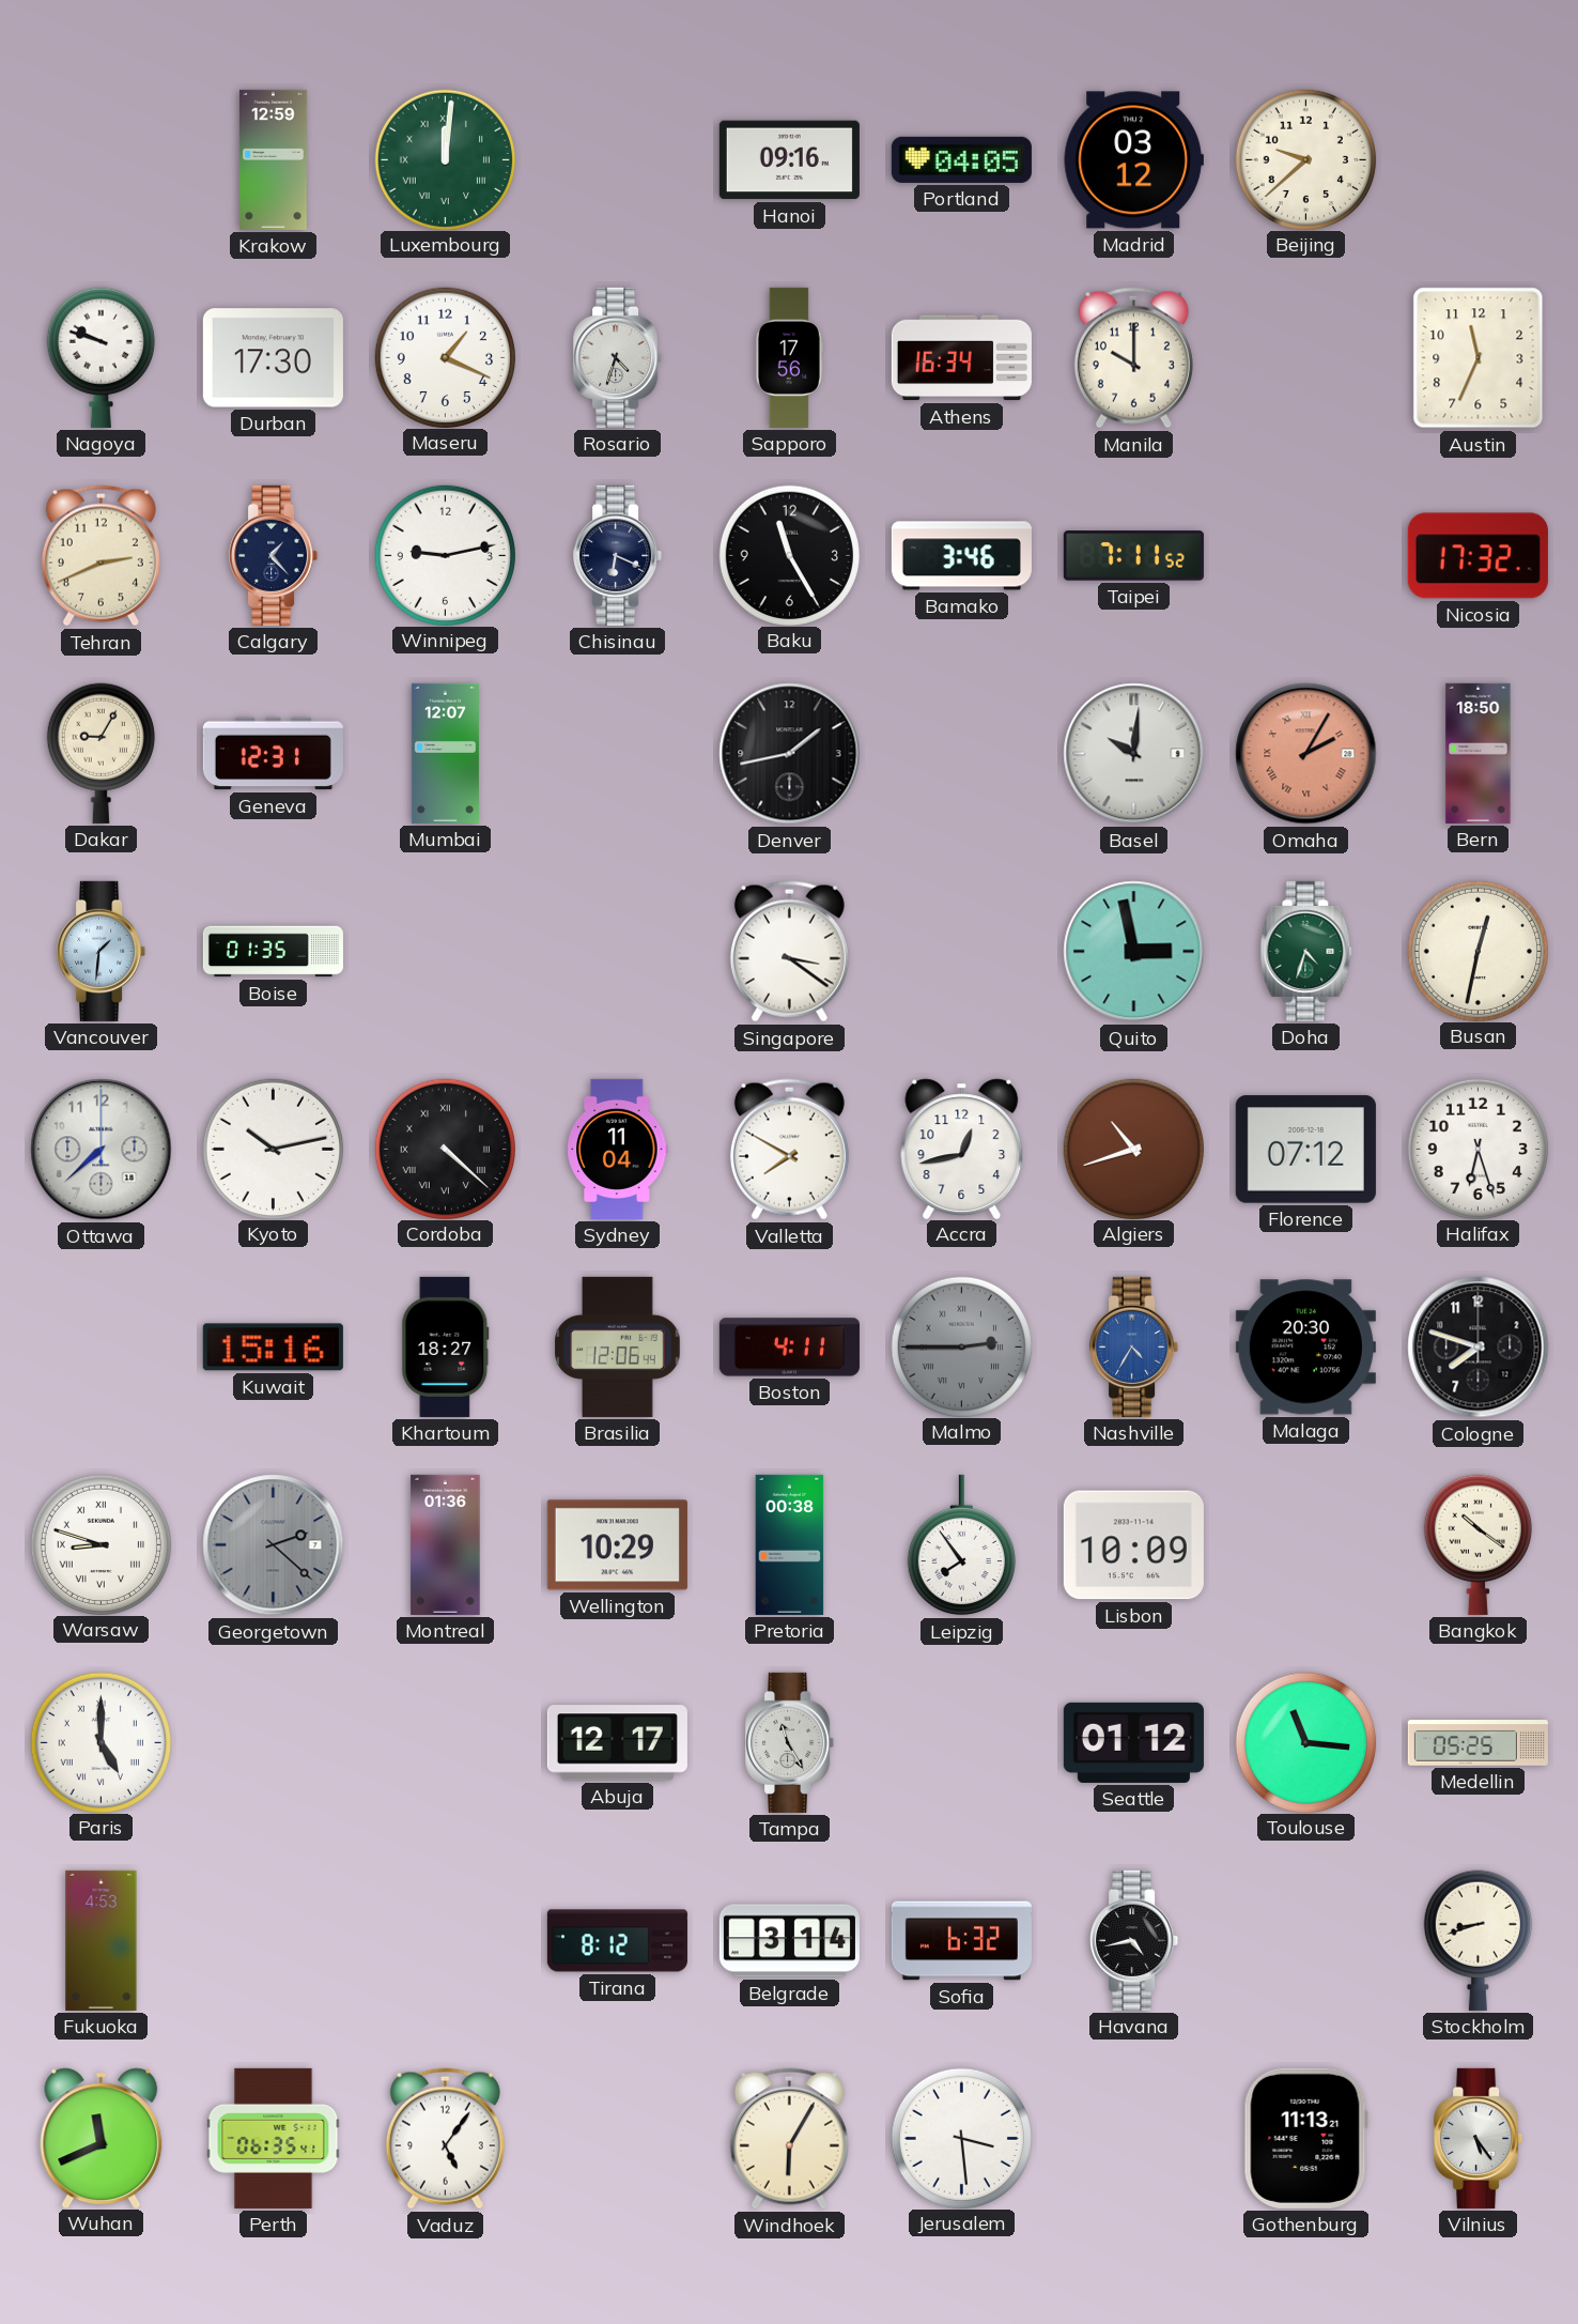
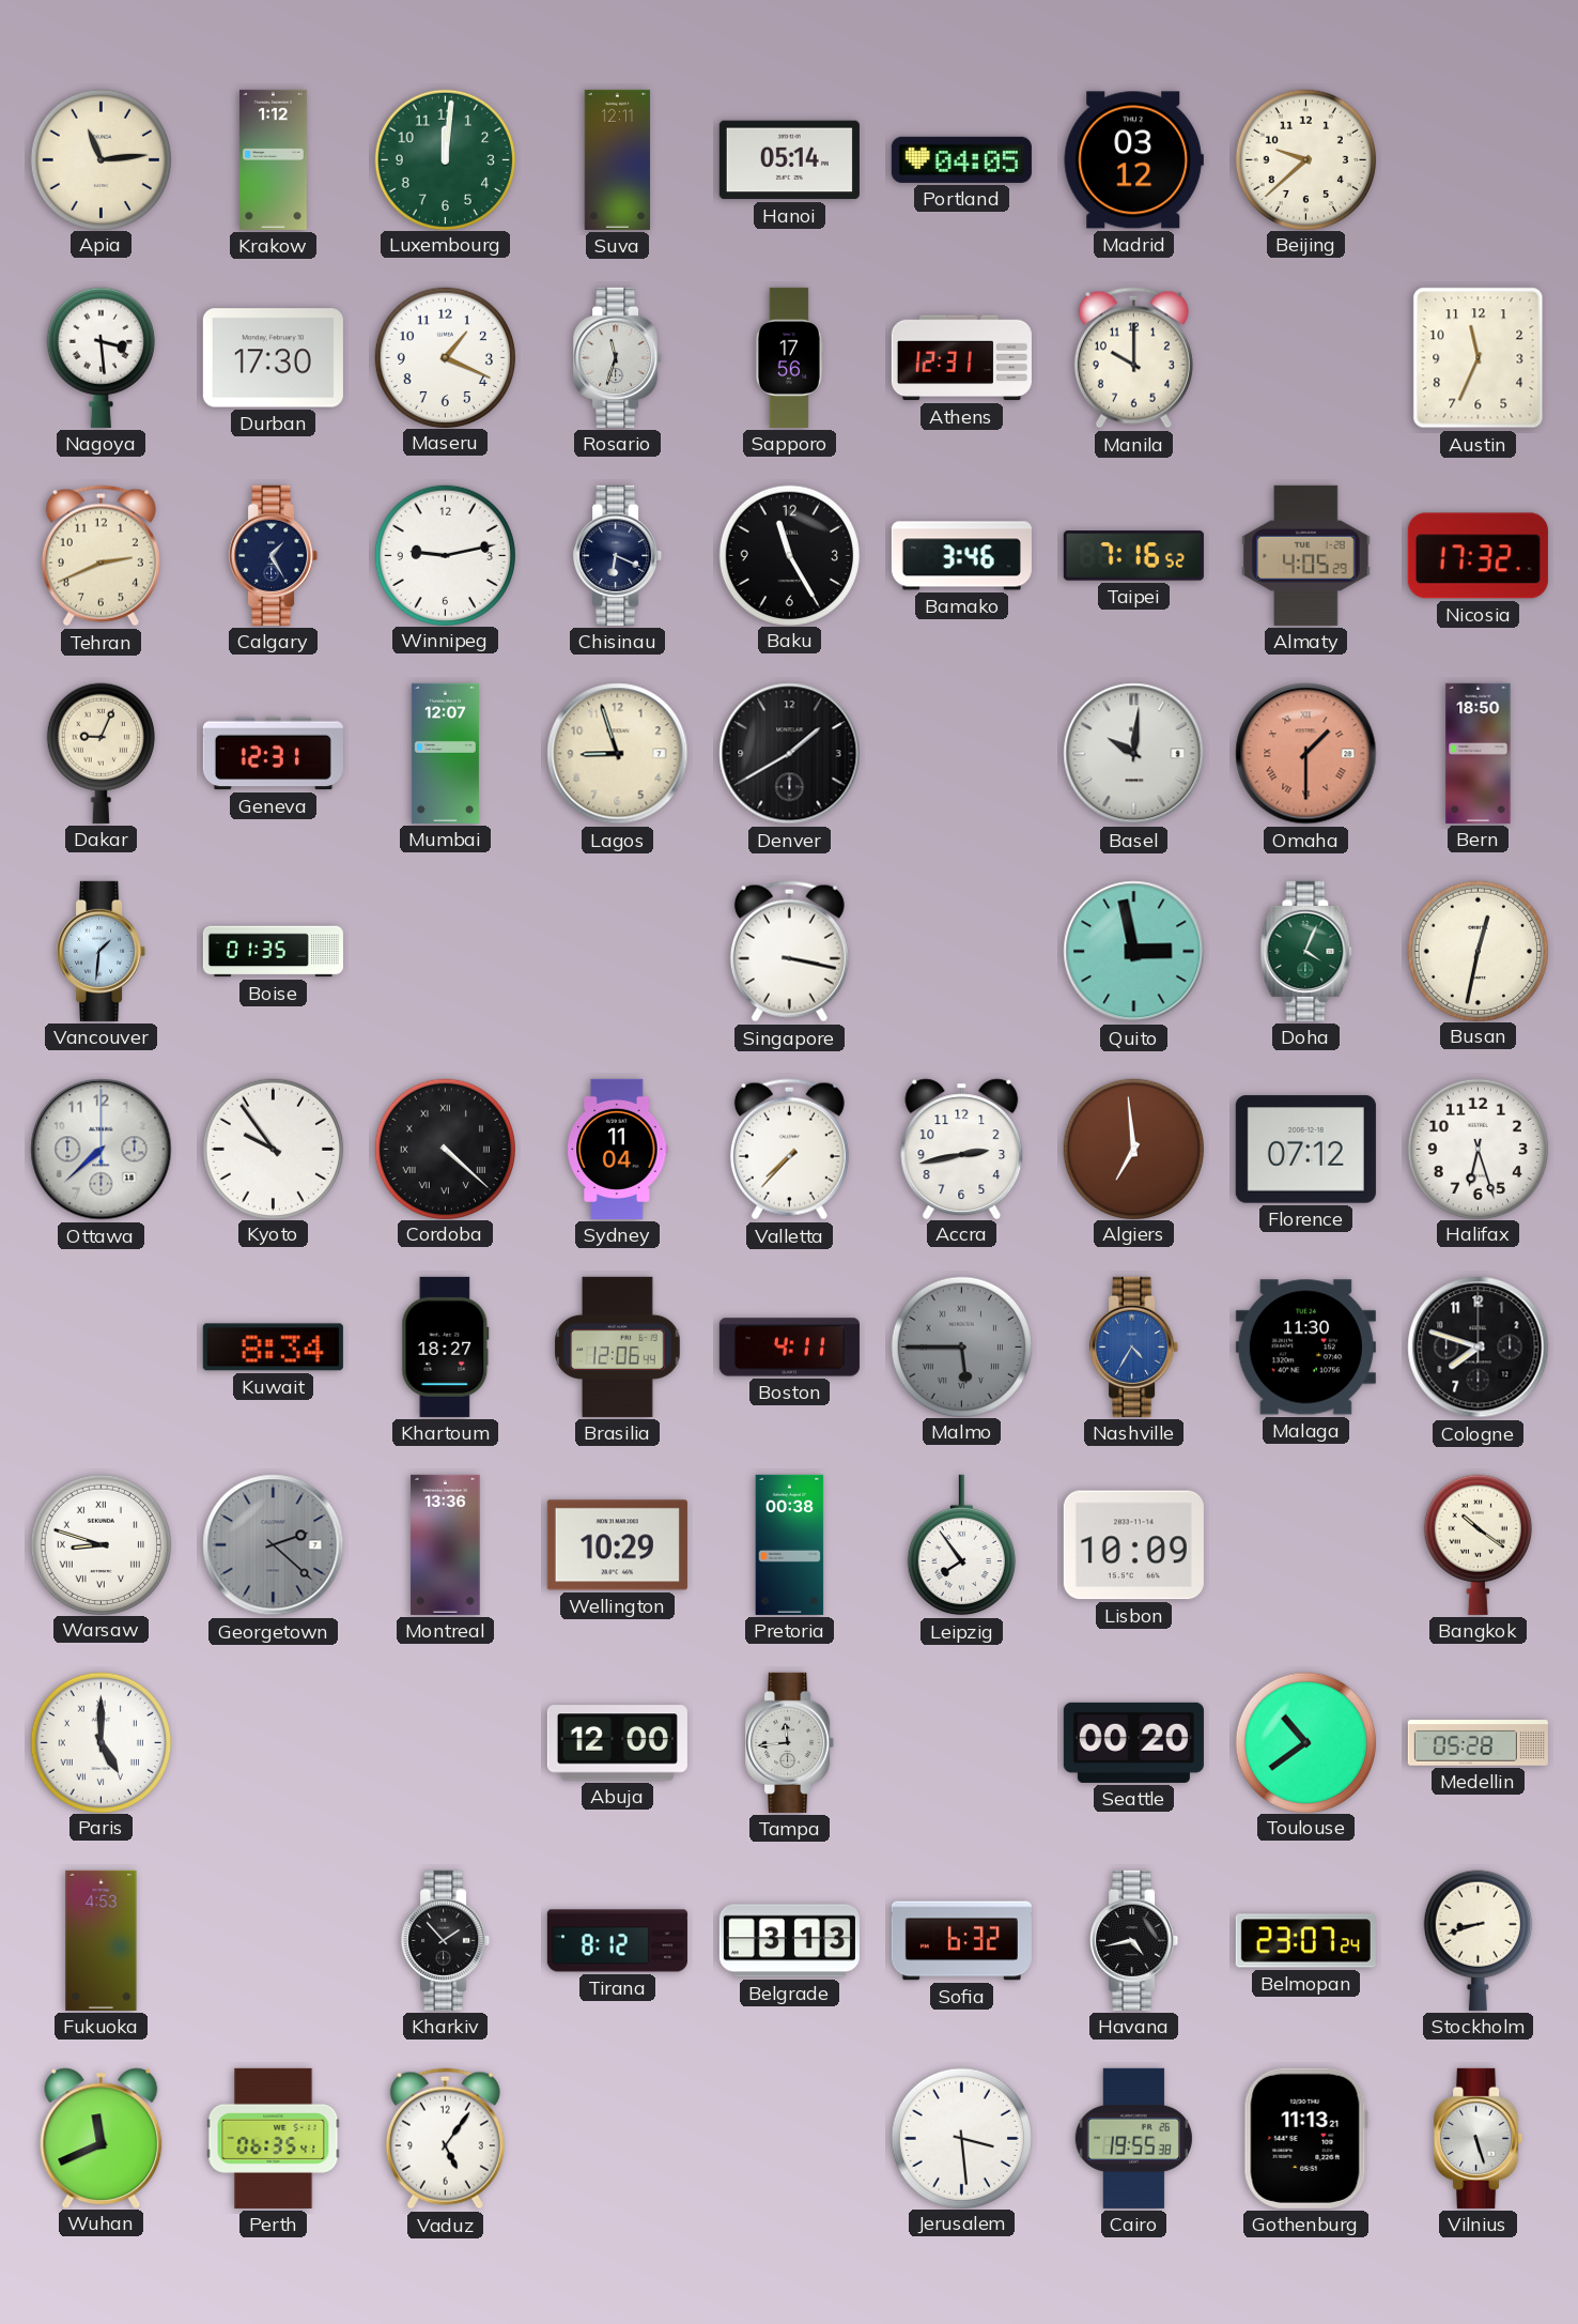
Apia: none -> 11:14
Krakow: 12:59 -> 1:12
Luxembourg numerals: Roman -> Arabic
Suva: none -> 12:11
Hanoi: 09:16 -> 05:14
Nagoya: 9:48 -> 3:29
Rosario: 4:33 -> 11:33
Athens: 16:34 -> 12:31
Calgary: 1:23 -> 1:25
Taipei: 7:11 -> 7:16
Almaty: none -> 4:05
Dakar: 9:05 -> 9:04
Lagos: none -> 8:57
Denver: 1:43 -> 1:40
Omaha: 2:05 -> 1:30
Singapore: 3:21 -> 3:17
Doha: 4:33 -> 4:04
Kyoto: 10:13 -> 9:54
Valletta: 7:50 -> 7:37
Accra: 12:43 -> 2:43
Algiers: 10:42 -> 6:59
Kuwait: 15:16 -> 8:34
Malmo: 2:45 -> 5:45
Malaga: 20:30 -> 11:30
Montreal: 01:36 -> 13:36
Abuja: 12:17 -> 12:00
Tampa: 11:25 -> 11:44
Seattle: 01:12 -> 00:20
Toulouse: 11:16 -> 10:39
Medellin: 05:25 -> 05:28
Kharkiv: none -> 1:53
Belgrade: 3:14 -> 3:13
Belmopan: none -> 23:07
Windhoek: 6:05 -> none
Cairo: none -> 19:55
Vilnius: 5:24 -> 5:27
